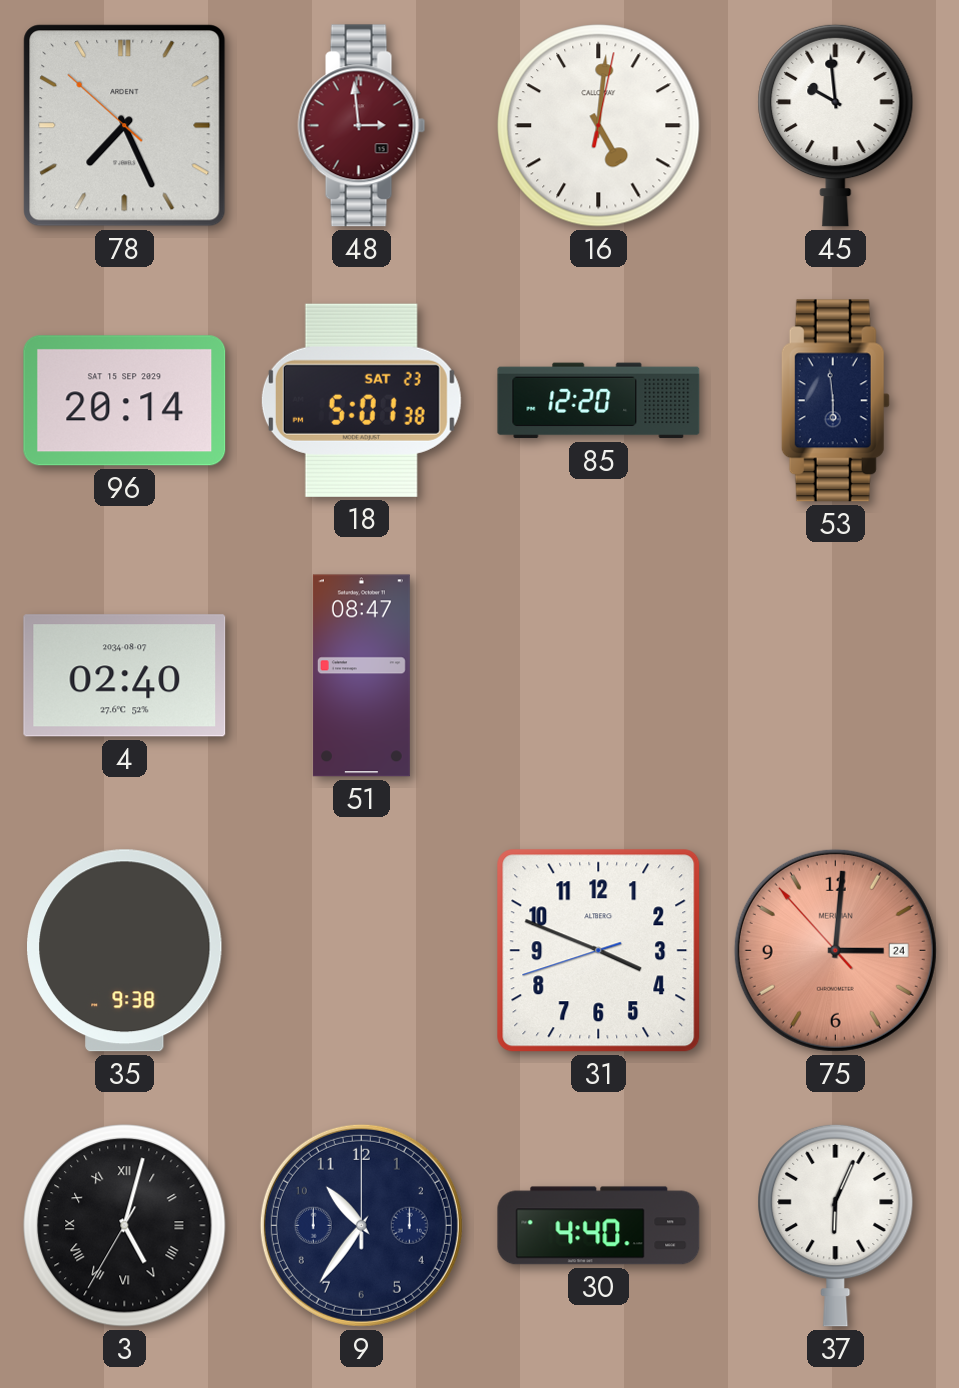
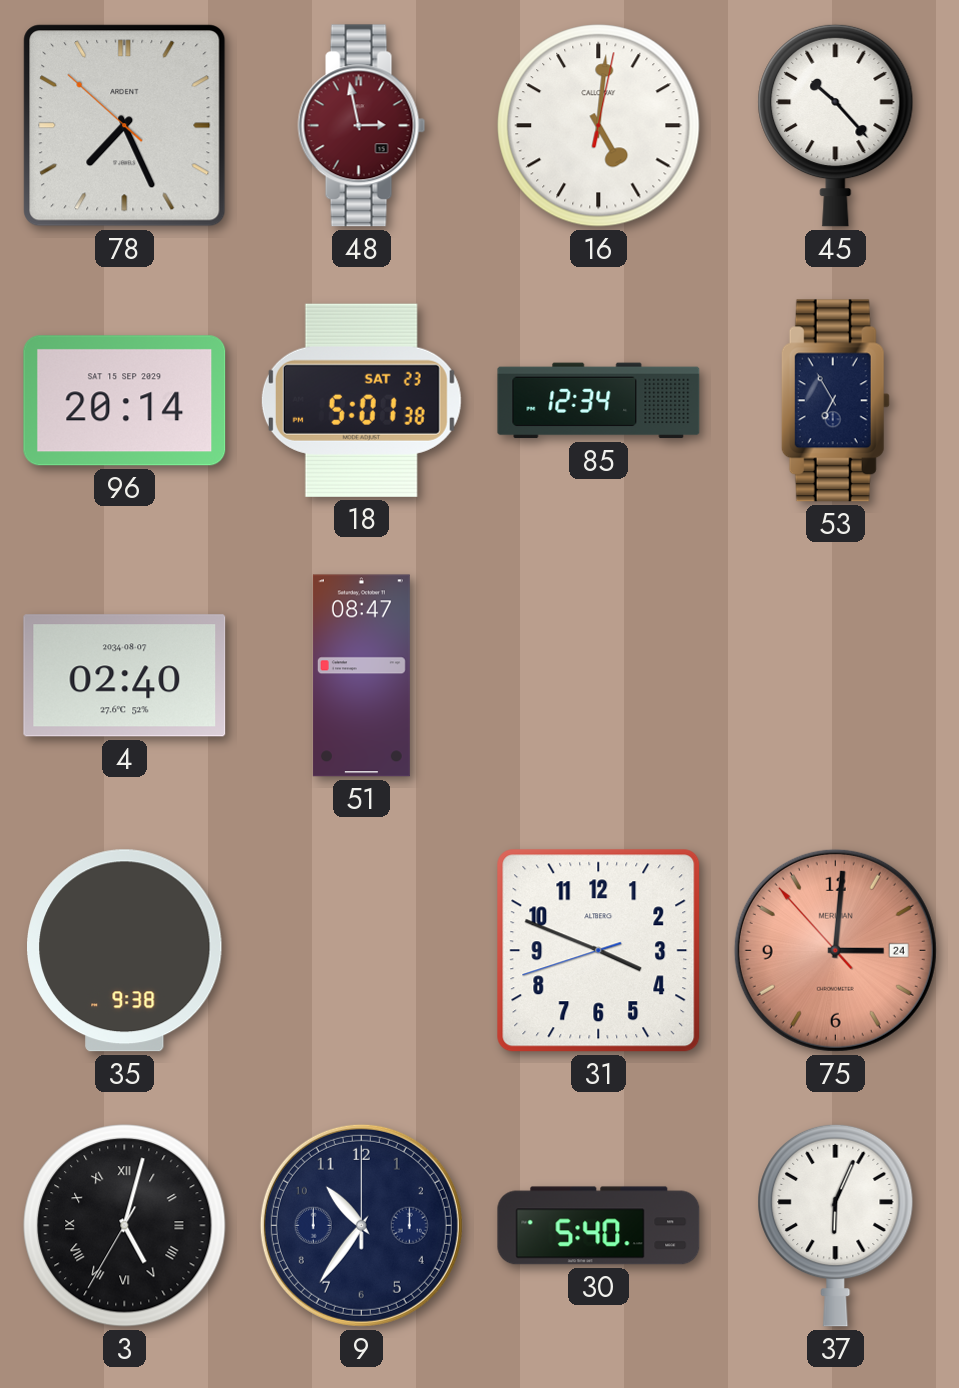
48: 2:59 -> 2:58
45: 9:59 -> 10:23
85: 12:20 -> 12:34
53: 5:59 -> 6:55
30: 4:40 -> 5:40
